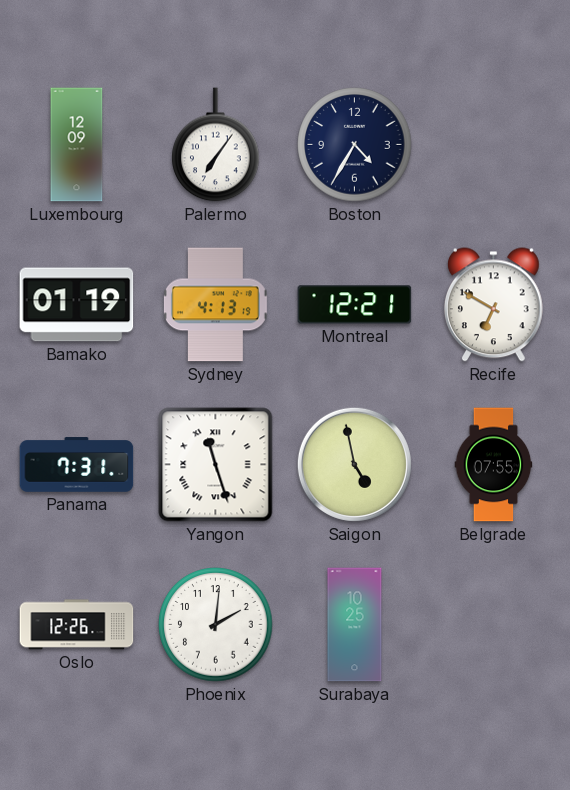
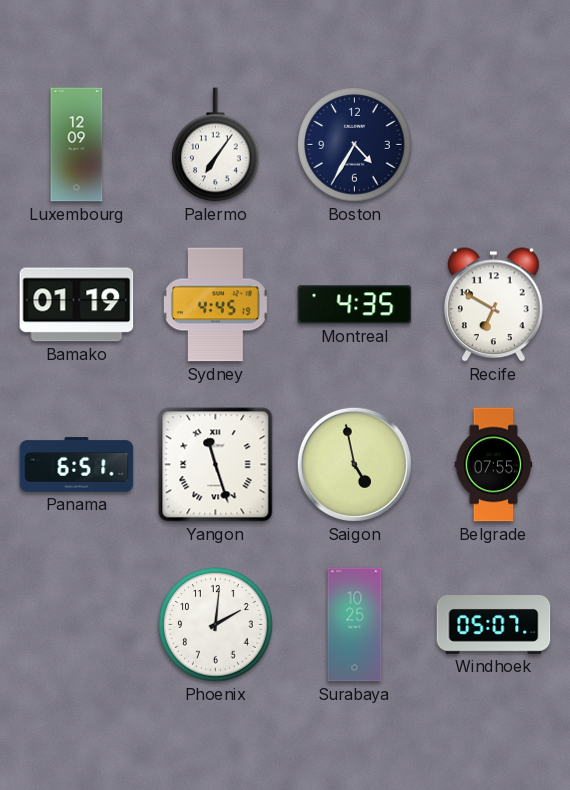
Sydney: 4:13 -> 4:45
Montreal: 12:21 -> 4:35
Panama: 7:31 -> 6:51
Oslo: 12:26 -> none
Windhoek: none -> 05:07
